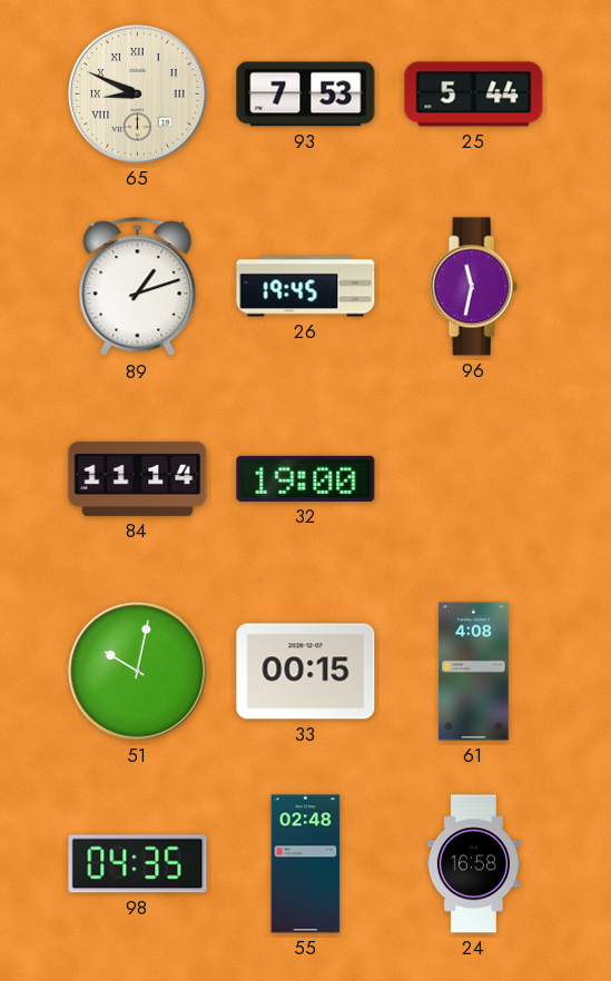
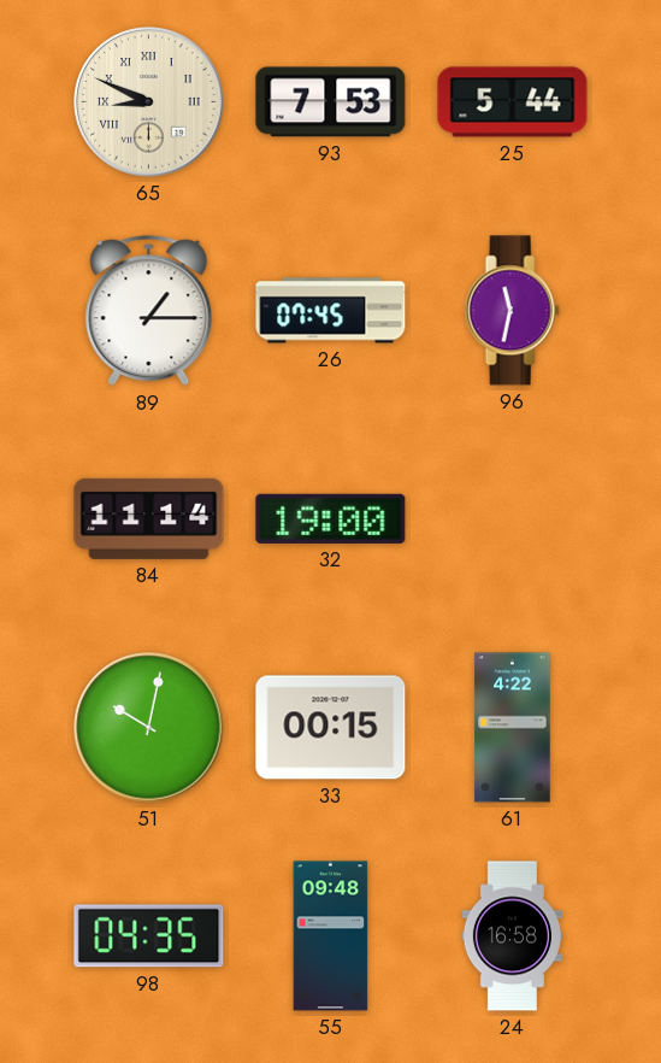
89: 1:12 -> 1:15
26: 19:45 -> 07:45
61: 4:08 -> 4:22
55: 02:48 -> 09:48
